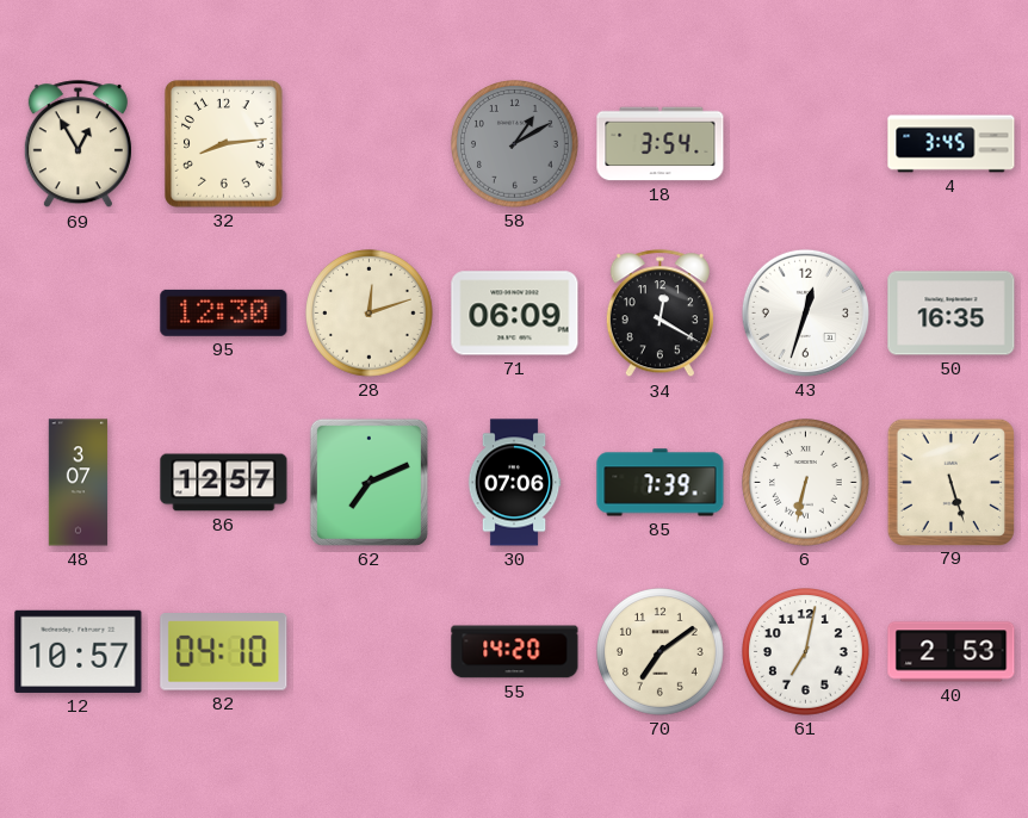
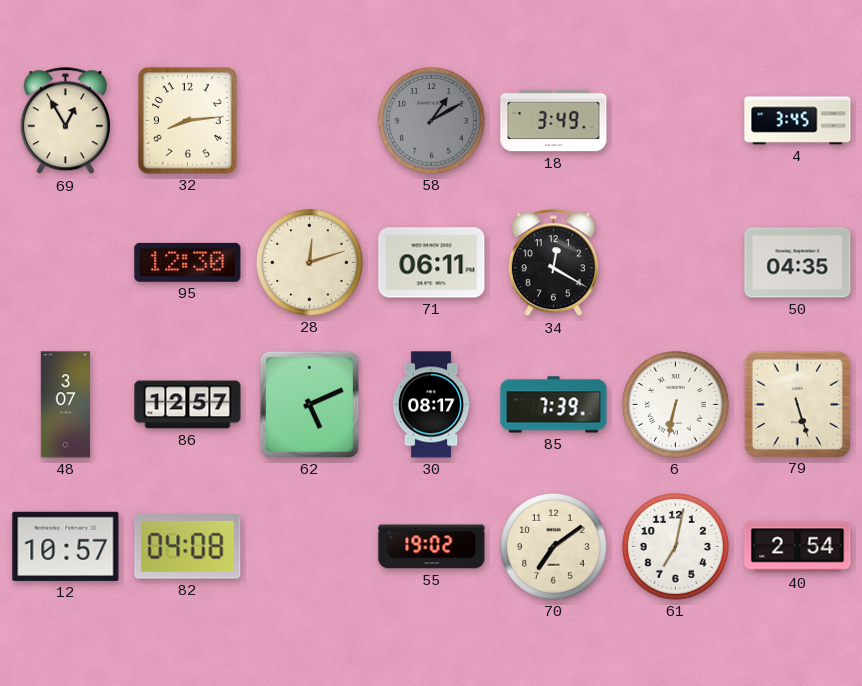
18: 3:54 -> 3:49
71: 06:09 -> 06:11
43: 12:33 -> none
50: 16:35 -> 04:35
62: 7:11 -> 5:11
30: 07:06 -> 08:17
82: 04:10 -> 04:08
55: 14:20 -> 19:02
40: 2:53 -> 2:54
